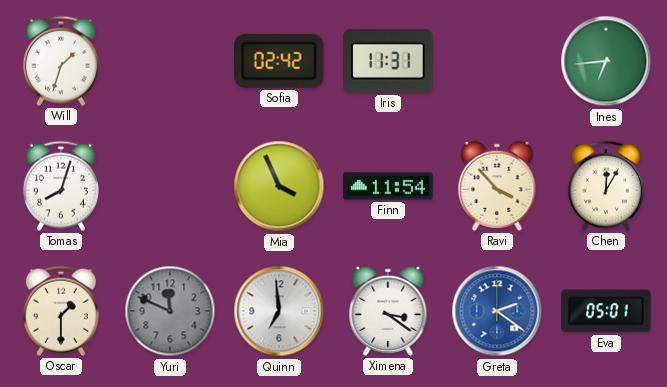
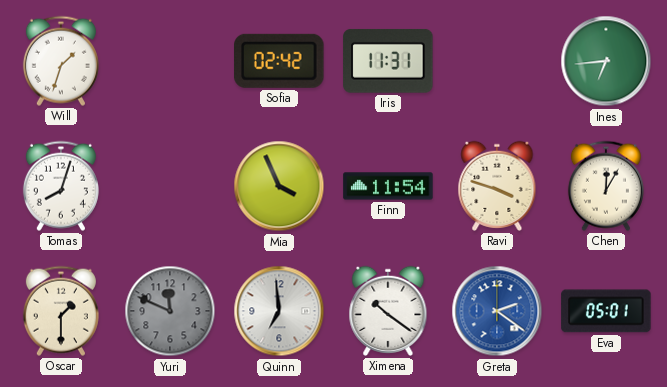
Ravi: 3:53 -> 3:48
Ximena: 3:21 -> 10:21
